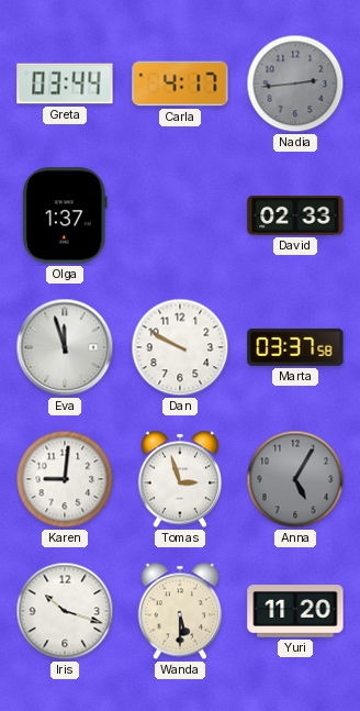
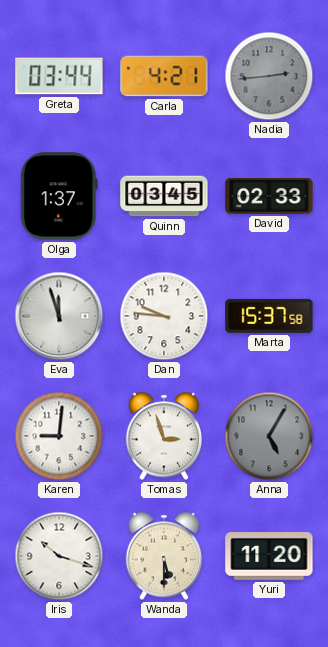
Carla: 4:17 -> 4:21
Quinn: none -> 03:45
Dan: 9:50 -> 9:46
Marta: 03:37 -> 15:37
